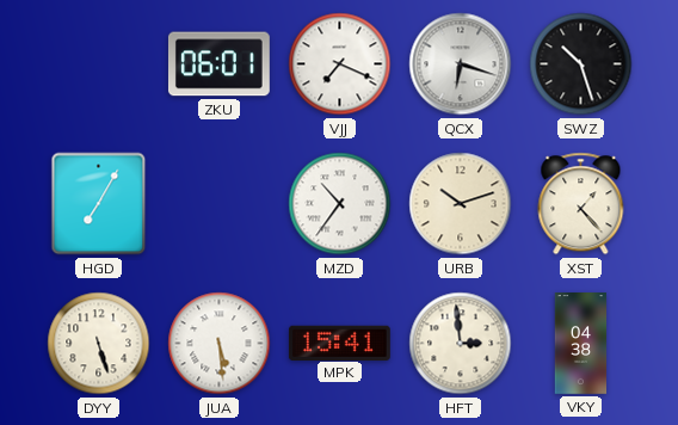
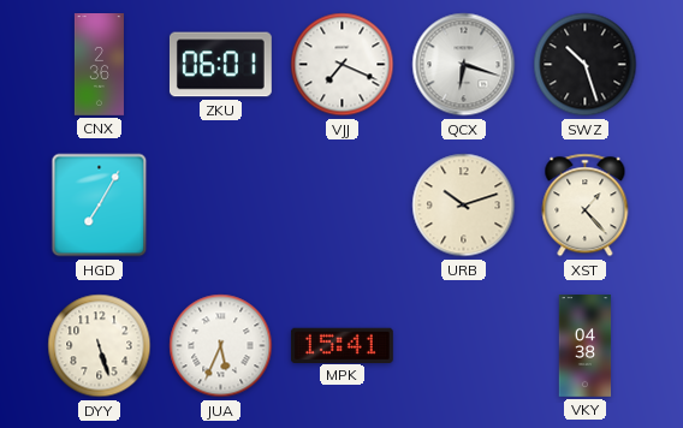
CNX: none -> 2:36
MZD: 10:36 -> none
JUA: 5:29 -> 5:34
HFT: 2:59 -> none
